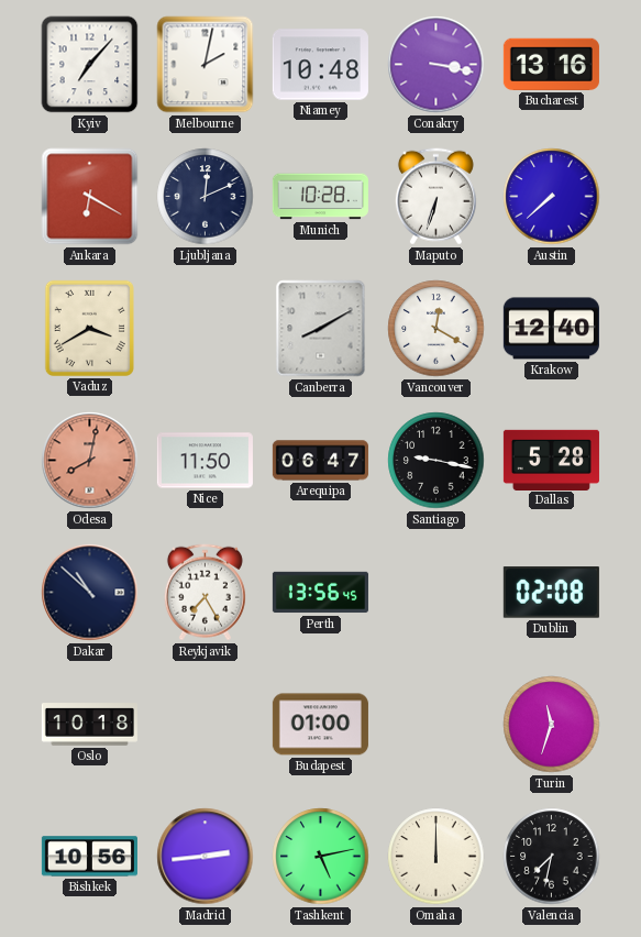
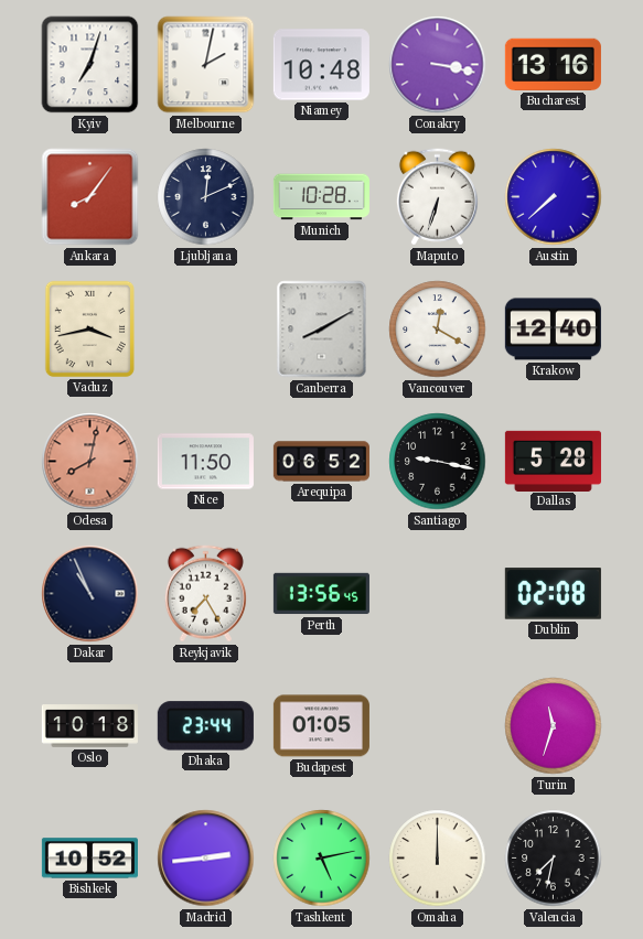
Kyiv: 7:07 -> 7:03
Ankara: 6:20 -> 8:06
Vaduz: 3:40 -> 3:43
Arequipa: 06:47 -> 06:52
Dakar: 10:52 -> 10:56
Dhaka: none -> 23:44
Budapest: 01:00 -> 01:05
Bishkek: 10:56 -> 10:52
